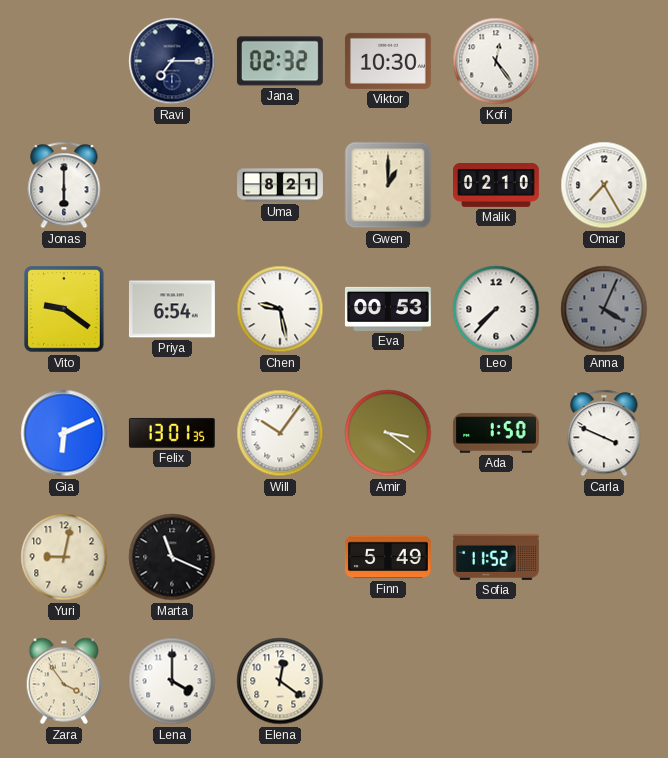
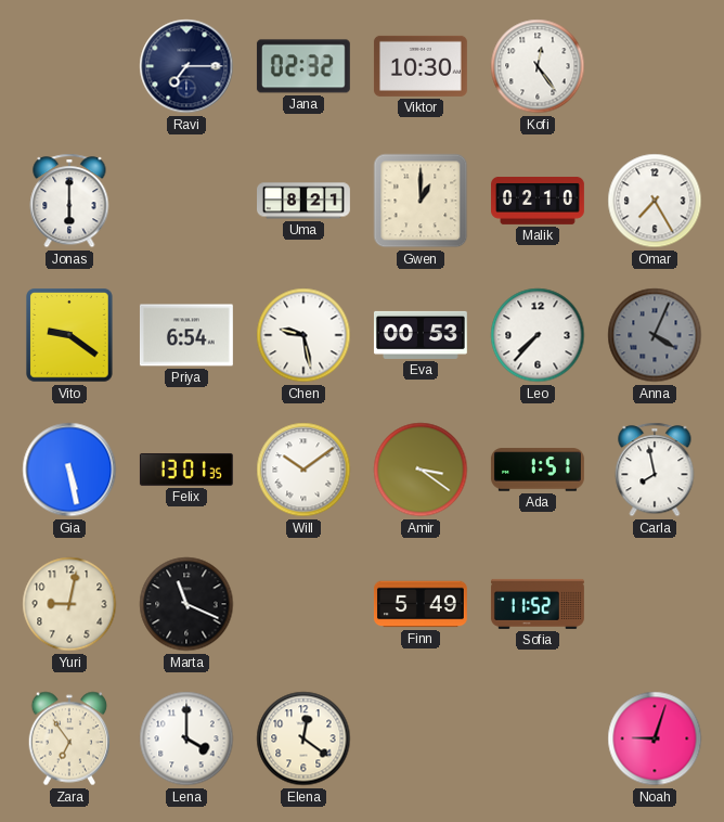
Gia: 6:11 -> 5:28
Will: 10:06 -> 10:09
Ada: 1:50 -> 1:51
Carla: 3:49 -> 7:58
Zara: 3:54 -> 6:54
Noah: none -> 9:03
